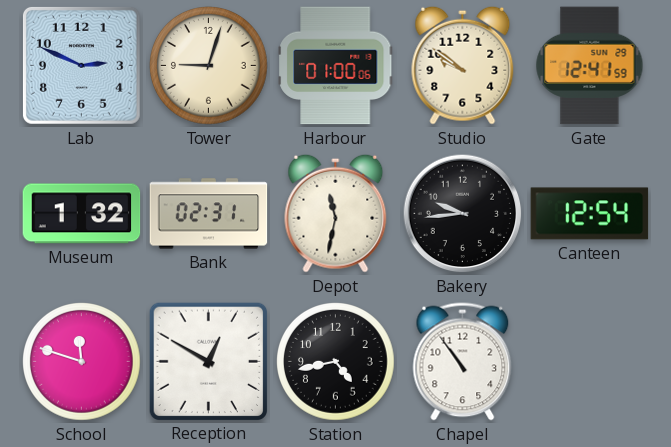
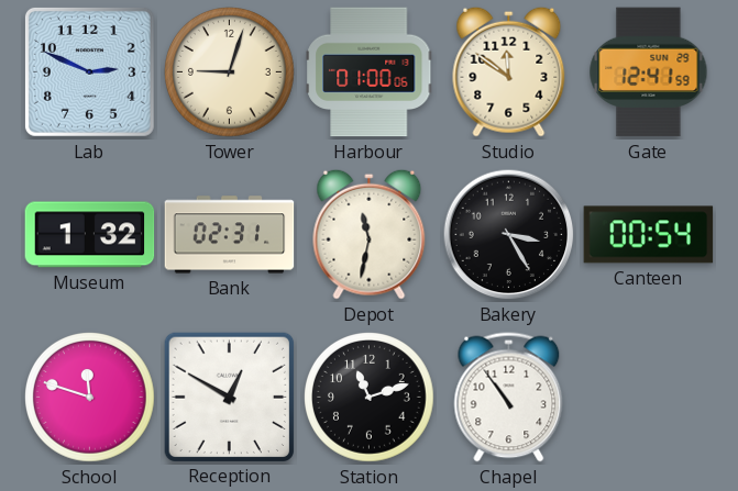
Studio: 9:51 -> 11:51
Bakery: 9:44 -> 3:25
Canteen: 12:54 -> 00:54
Station: 4:43 -> 11:12
